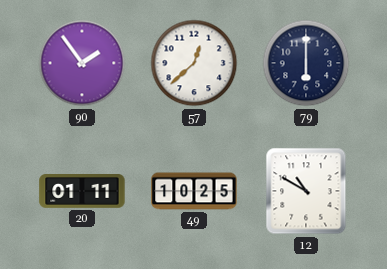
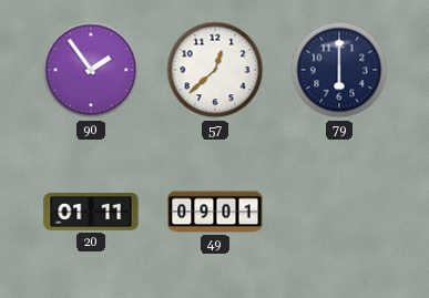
49: 10:25 -> 09:01
12: 10:50 -> none
